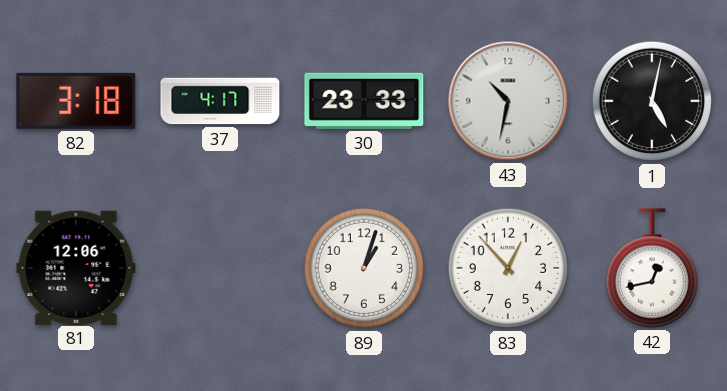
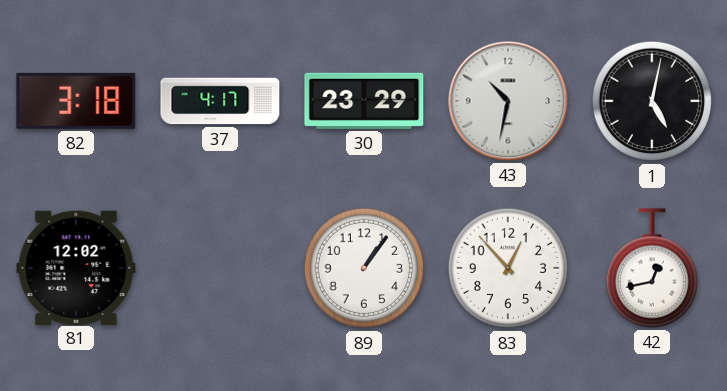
30: 23:33 -> 23:29
81: 12:06 -> 12:02
89: 1:03 -> 1:06
